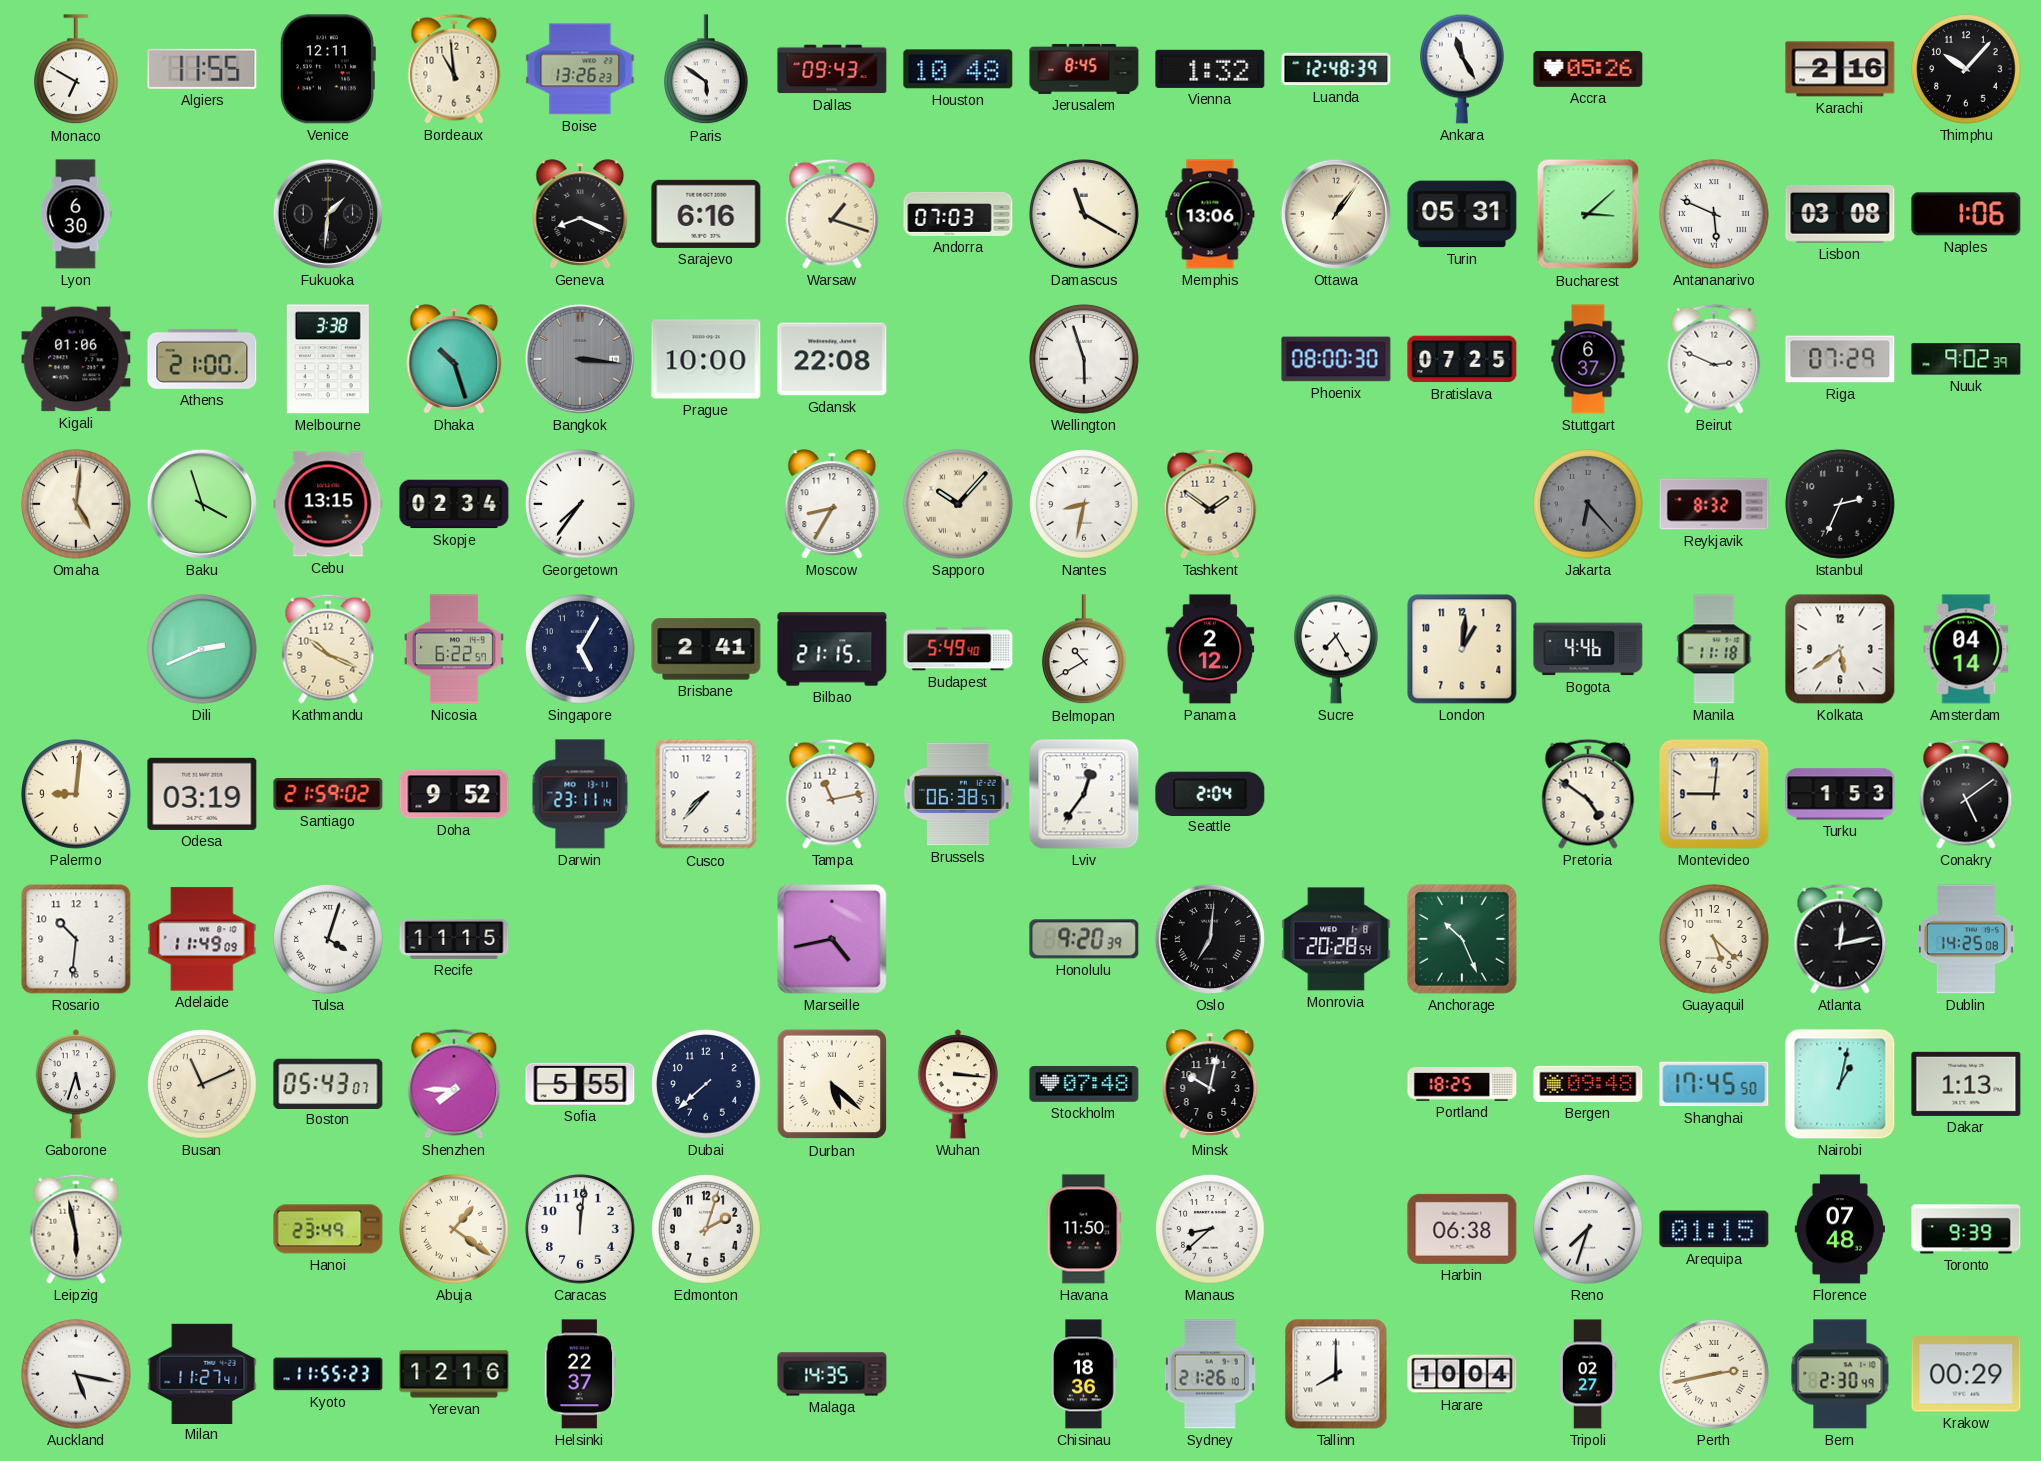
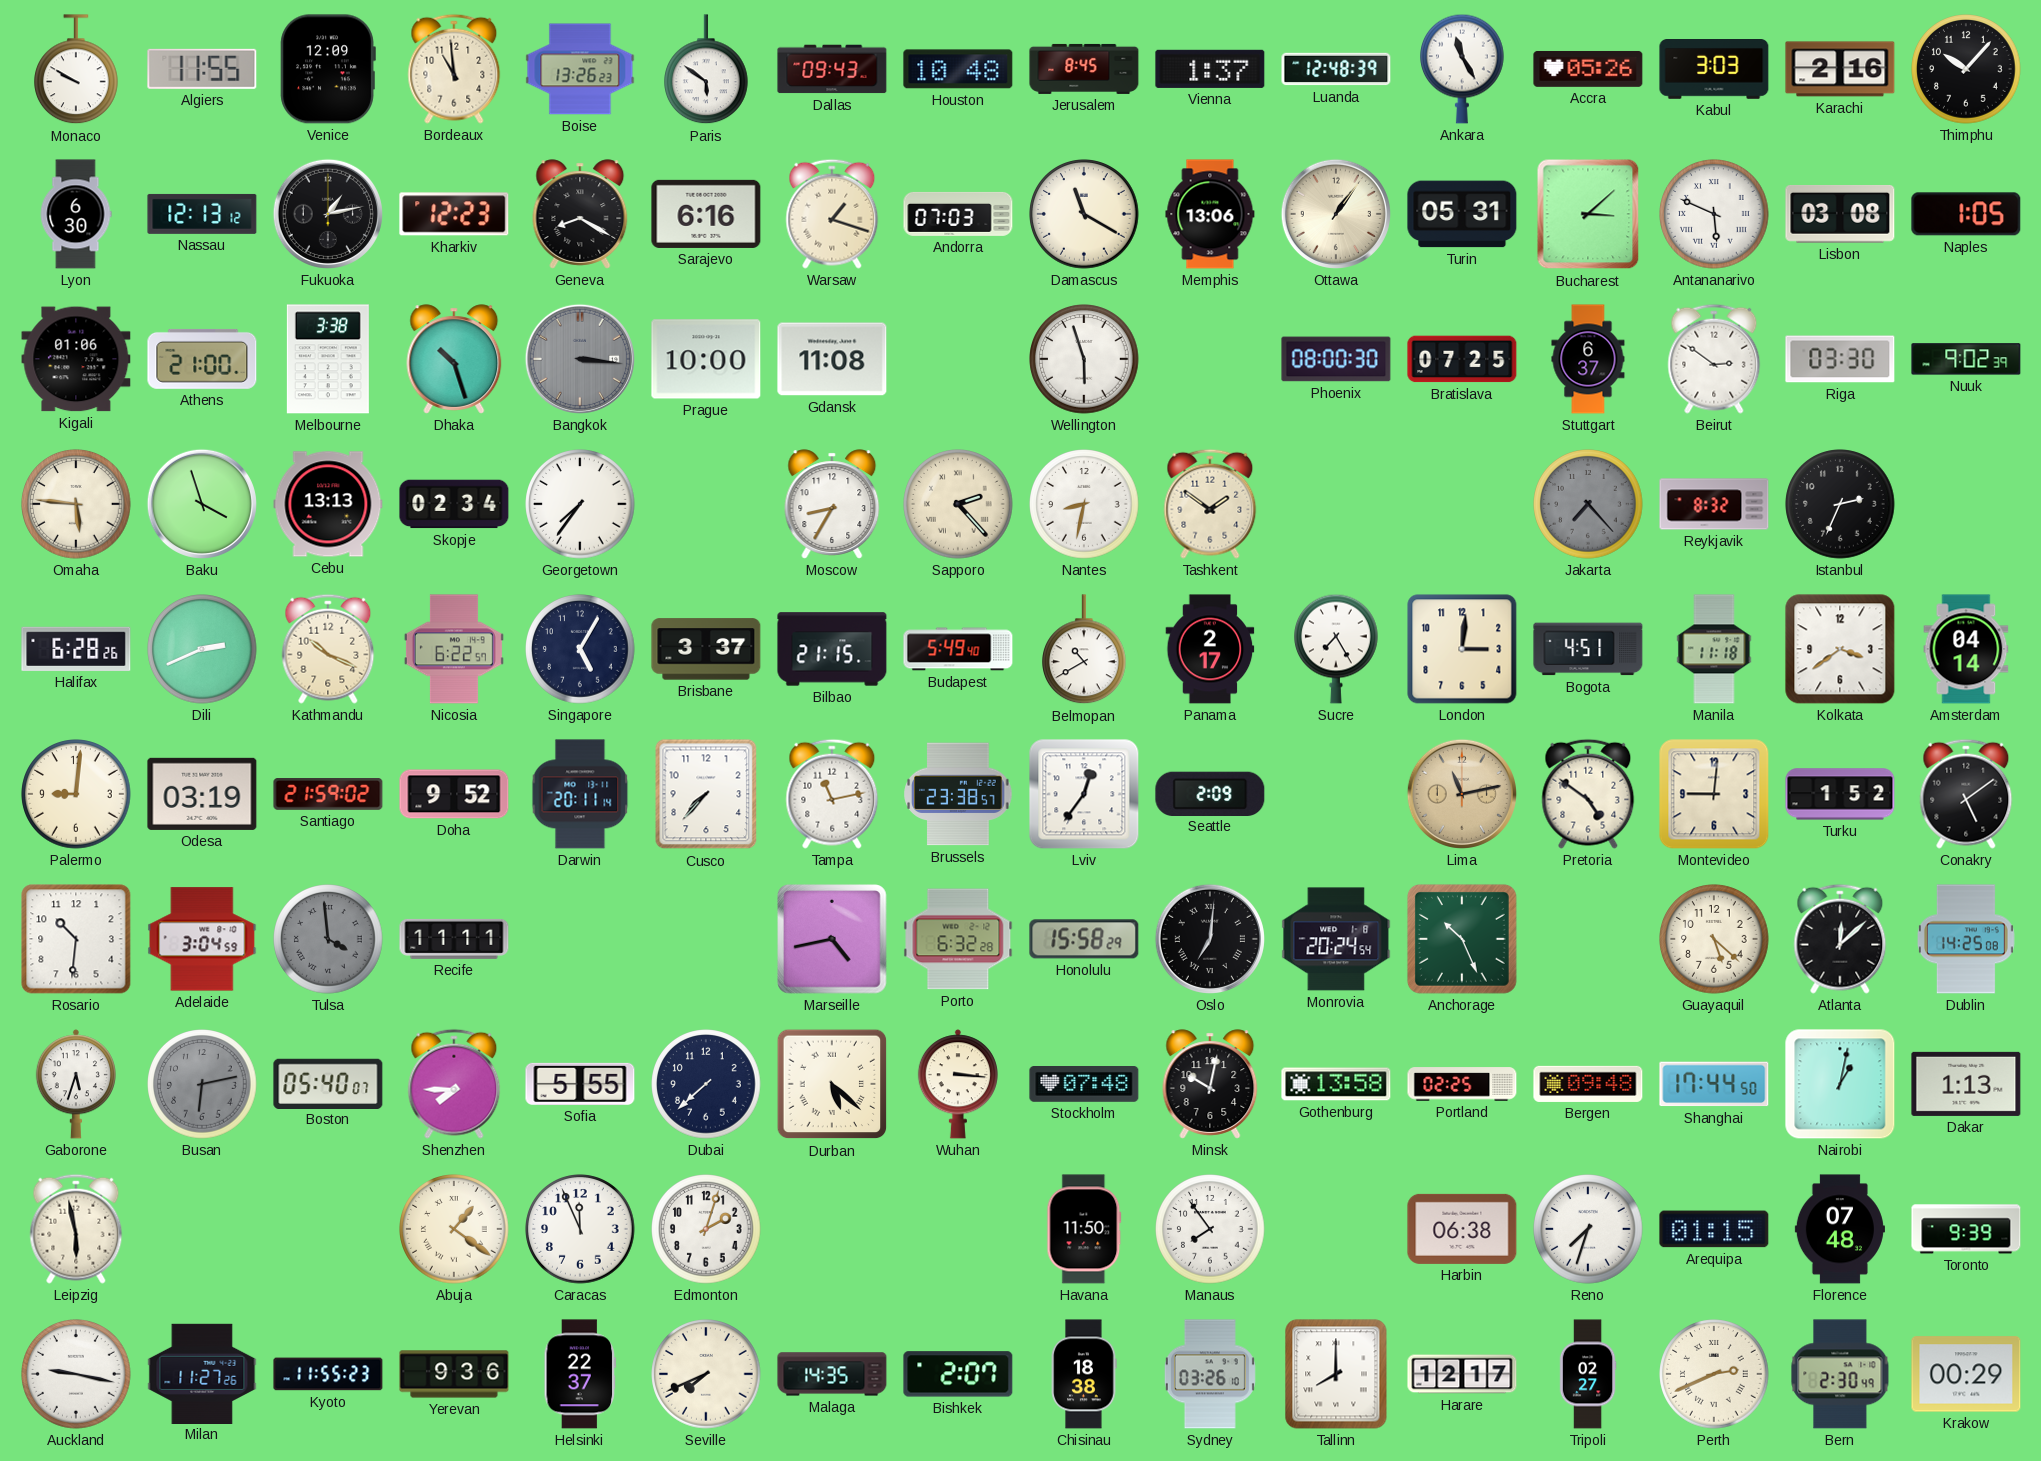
Monaco: 6:50 -> 9:50
Venice: 12:11 -> 12:09
Vienna: 1:32 -> 1:37
Kabul: none -> 3:03
Nassau: none -> 12:13
Fukuoka: 1:31 -> 1:13
Kharkiv: none -> 12:23
Geneva: 8:19 -> 8:20
Naples: 1:06 -> 1:05
Gdansk: 22:08 -> 11:08
Beirut: 2:49 -> 2:51
Riga: 07:29 -> 03:30
Omaha: 5:01 -> 5:46
Cebu: 13:15 -> 13:13
Sapporo: 10:07 -> 2:23
Jakarta: 6:23 -> 7:23
Halifax: none -> 6:28
Brisbane: 2:41 -> 3:37
Panama: 2:12 -> 2:17
London: 1:01 -> 3:01
Bogota: 4:46 -> 4:51
Kolkata: 5:39 -> 3:39
Darwin: 23:11 -> 20:11
Brussels: 06:38 -> 23:38
Seattle: 2:04 -> 2:09
Lima: none -> 11:13
Turku: 1:53 -> 1:52
Adelaide: 11:49 -> 3:04
Tulsa: 4:03 -> 3:59
Tulsa dial: white -> grey
Recife: 11:15 -> 11:11
Porto: none -> 6:32
Honolulu: 9:20 -> 15:58
Monrovia: 20:28 -> 20:24
Atlanta: 12:13 -> 12:08
Busan: 11:11 -> 6:13
Busan dial: cream -> grey
Boston: 05:43 -> 05:40
Gothenburg: none -> 13:58
Portland: 18:25 -> 02:25
Shanghai: 17:45 -> 17:44
Hanoi: 23:49 -> none
Caracas: 12:01 -> 11:56
Manaus: 8:38 -> 7:54
Auckland: 5:17 -> 9:17
Milan: 11:27:41 -> 11:27:26
Yerevan: 12:16 -> 9:36
Seville: none -> 7:41
Bishkek: none -> 2:07
Chisinau: 18:36 -> 18:38
Sydney: 21:26 -> 03:26
Harare: 10:04 -> 12:17
Perth: 2:43 -> 2:41
